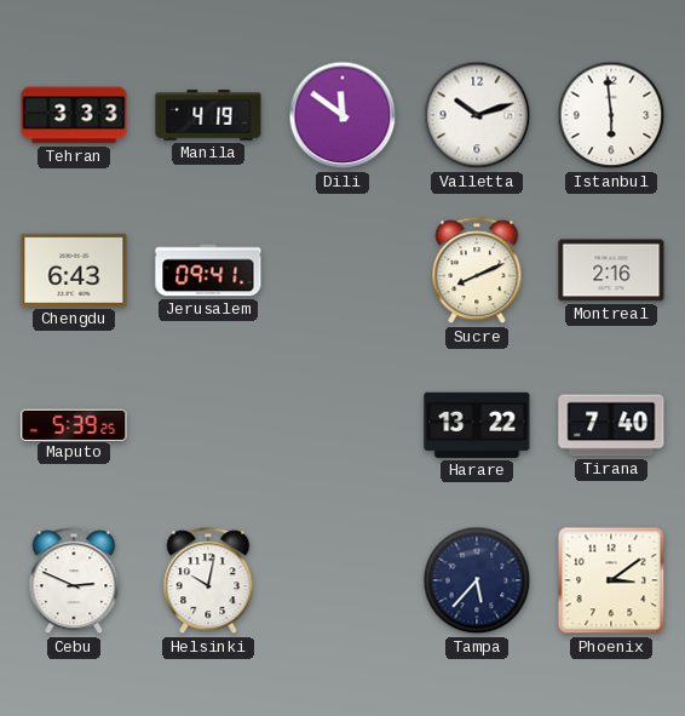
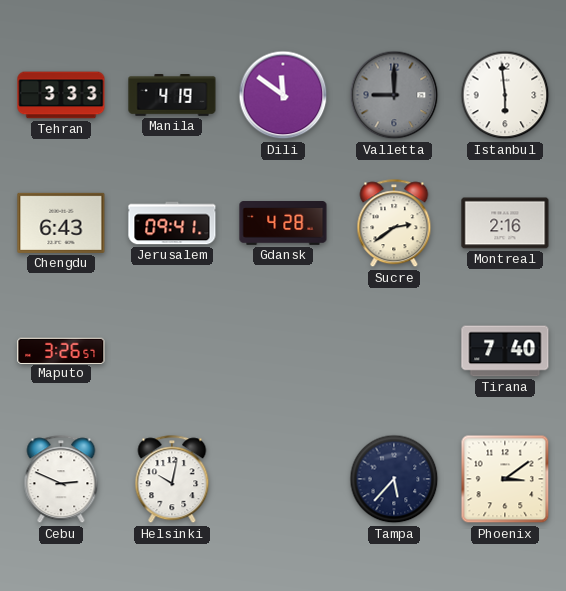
Valletta: 10:12 -> 9:00
Valletta dial: white -> grey
Gdansk: none -> 4:28
Sucre: 8:11 -> 2:39
Maputo: 5:39 -> 3:26
Harare: 13:22 -> none
